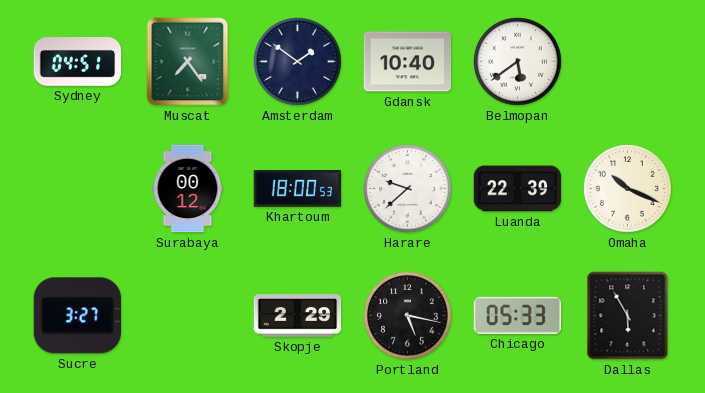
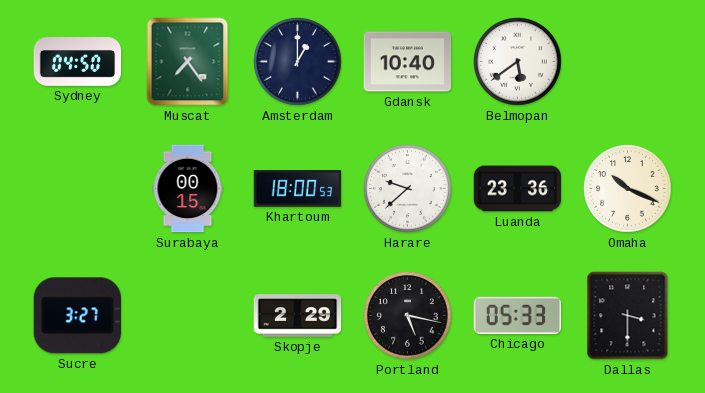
Sydney: 04:51 -> 04:50
Amsterdam: 1:51 -> 1:00
Surabaya: 00:12 -> 00:15
Luanda: 22:39 -> 23:36
Dallas: 5:55 -> 3:30
